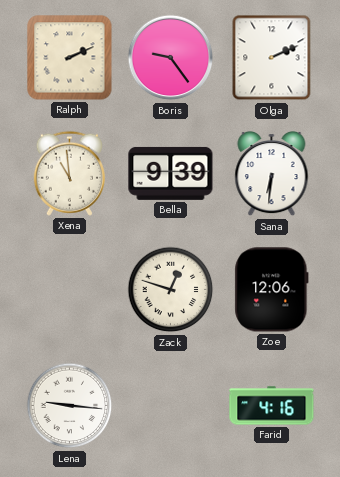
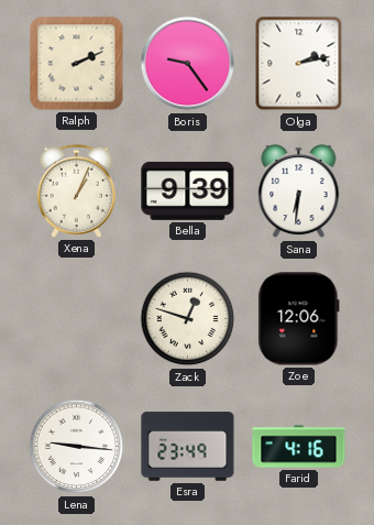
Olga: 2:11 -> 2:13
Xena: 10:59 -> 1:04
Esra: none -> 23:49
